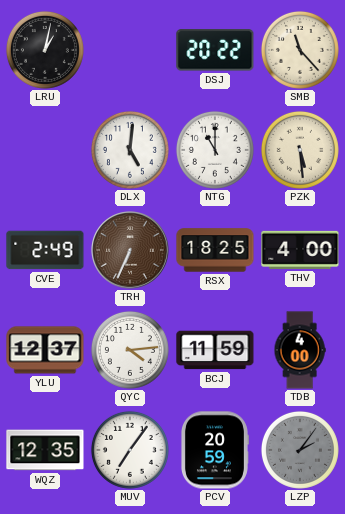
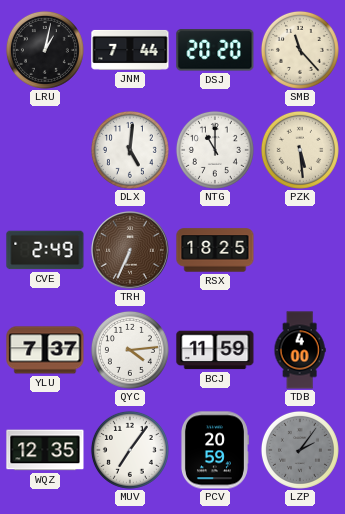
JNM: none -> 7:44
DSJ: 20:22 -> 20:20
THV: 4:00 -> none
YLU: 12:37 -> 7:37
